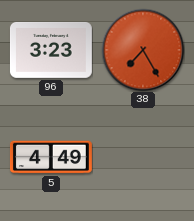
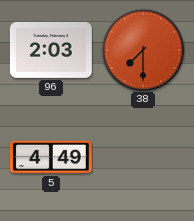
96: 3:23 -> 2:03
38: 7:25 -> 7:30
